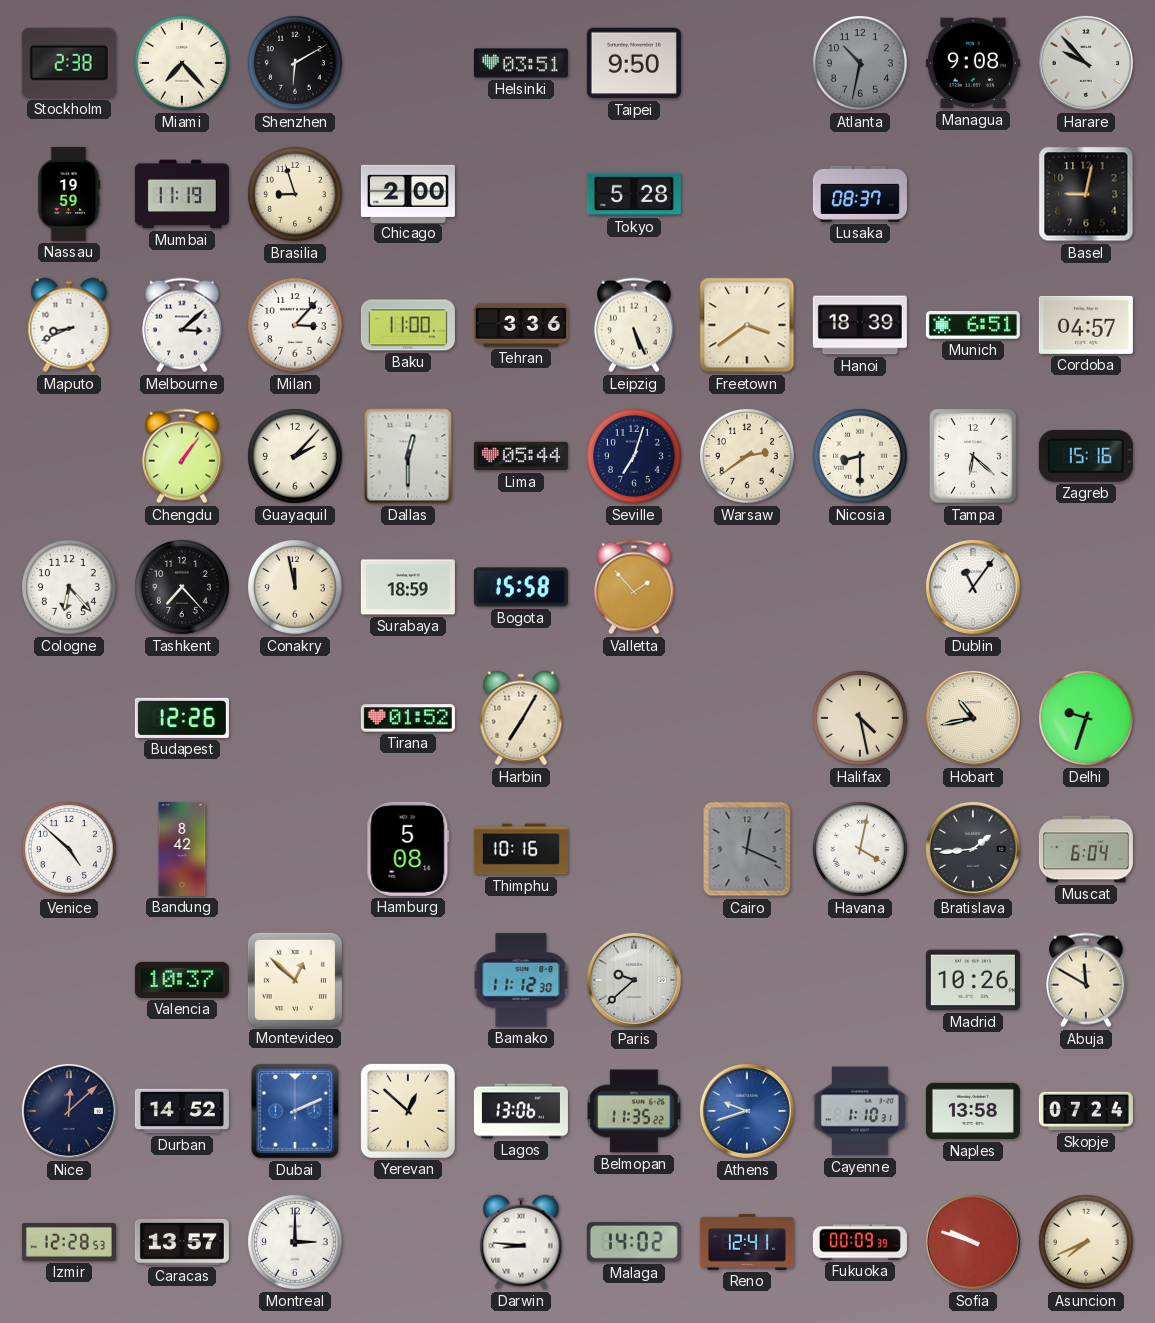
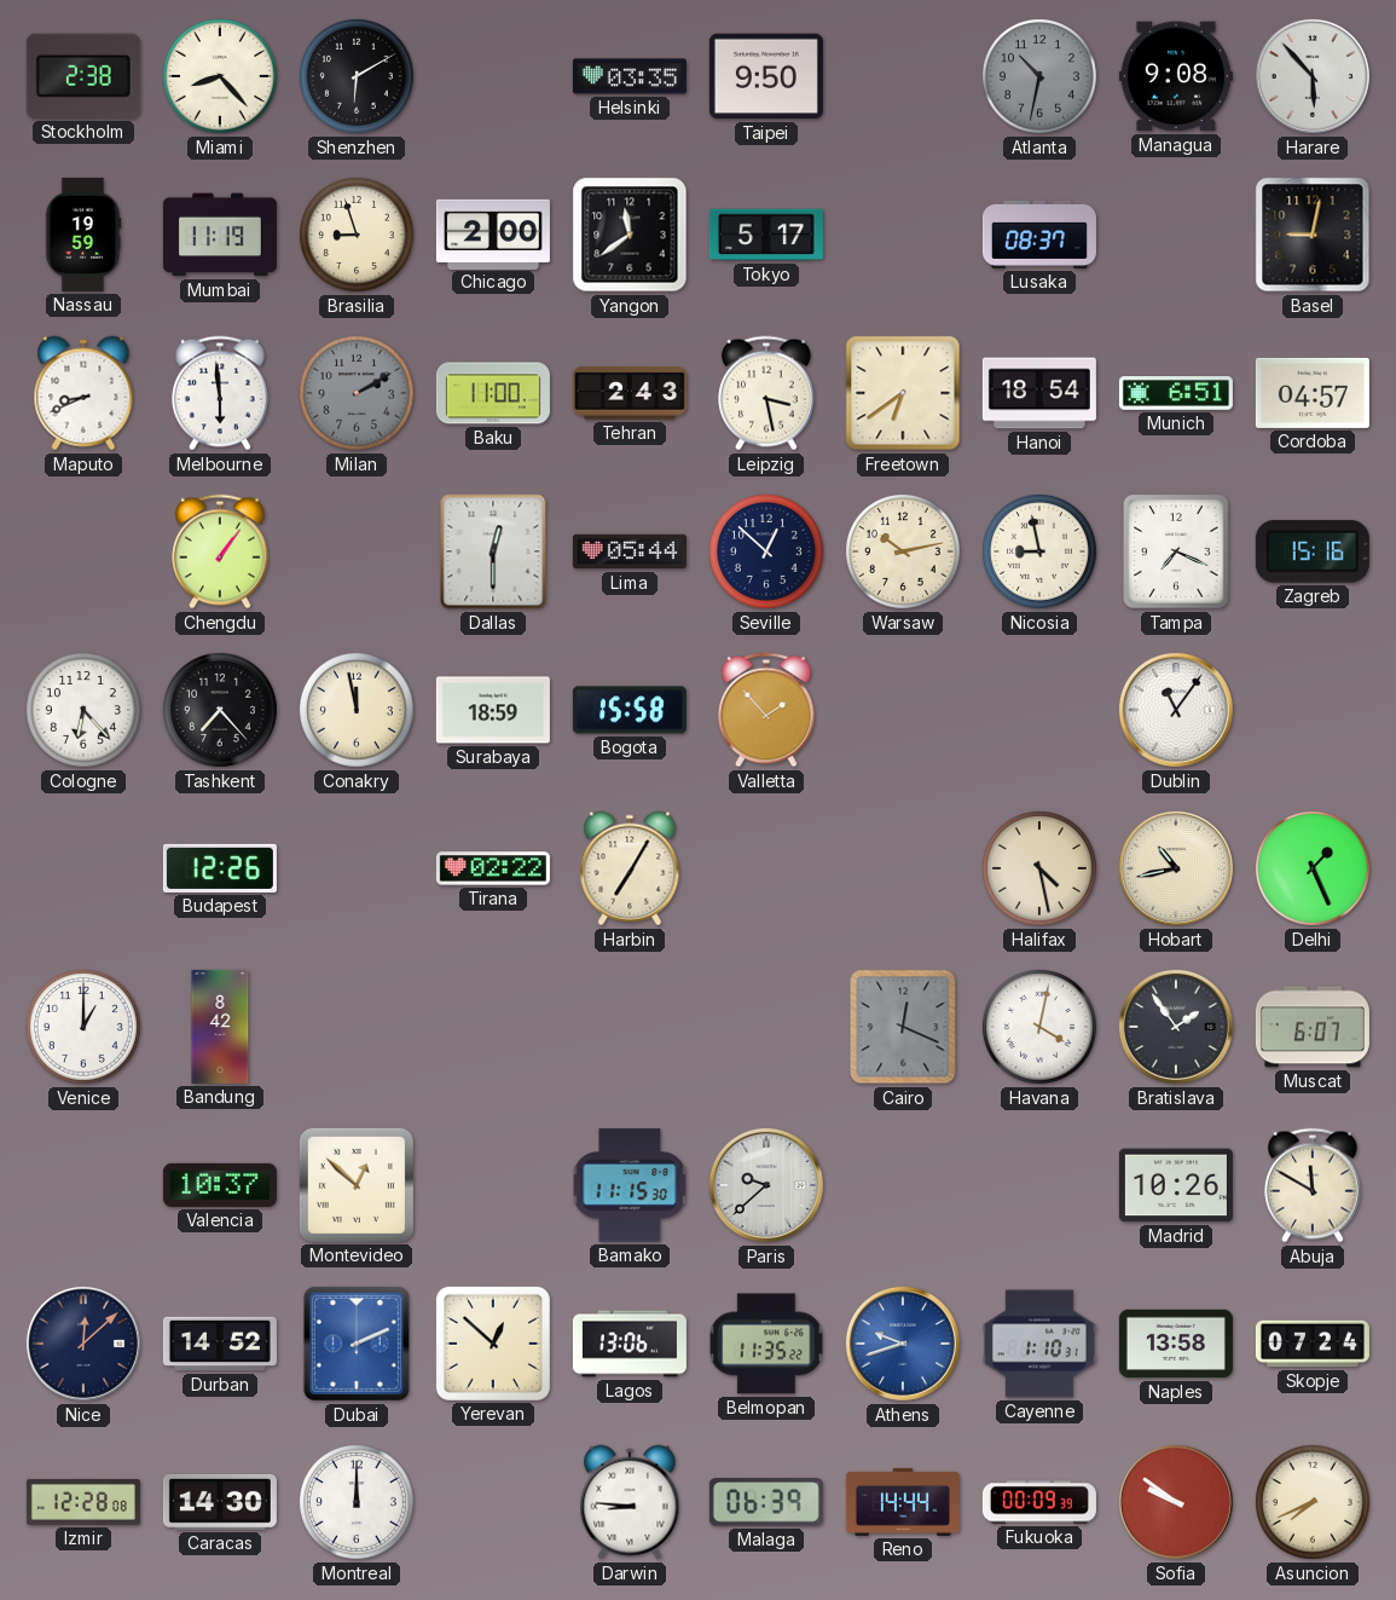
Miami: 7:23 -> 8:23
Helsinki: 03:51 -> 03:35
Harare: 9:53 -> 5:53
Yangon: none -> 11:39
Tokyo: 5:28 -> 5:17
Melbourne: 3:08 -> 5:59
Milan: 3:07 -> 2:10
Milan dial: white -> grey
Tehran: 3:36 -> 2:43
Leipzig: 5:26 -> 3:28
Freetown: 3:39 -> 6:39
Hanoi: 18:39 -> 18:54
Guayaquil: 2:07 -> none
Seville: 7:03 -> 12:52
Warsaw: 2:39 -> 10:13
Nicosia: 8:30 -> 8:58
Tampa: 6:22 -> 7:19
Tirana: 01:52 -> 02:22
Delhi: 9:33 -> 1:26
Venice: 4:52 -> 1:00
Hamburg: 5:08 -> none
Thimphu: 10:16 -> none
Bratislava: 1:44 -> 1:54
Muscat: 6:04 -> 6:07
Bamako: 11:12 -> 11:15
Izmir: 12:28:53 -> 12:28:08
Caracas: 13:57 -> 14:30
Montreal: 3:00 -> 12:00
Malaga: 14:02 -> 06:39
Reno: 12:41 -> 14:44
Sofia: 9:48 -> 9:51
